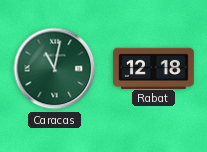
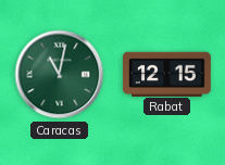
Rabat: 12:18 -> 12:15
